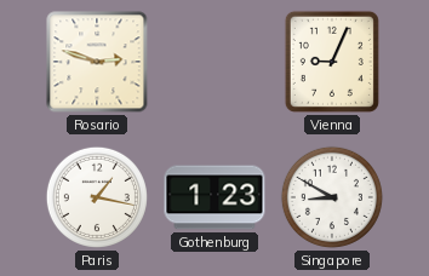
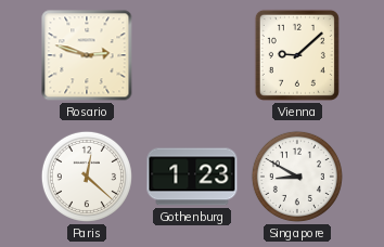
Vienna: 9:04 -> 9:08
Paris: 1:17 -> 12:22
